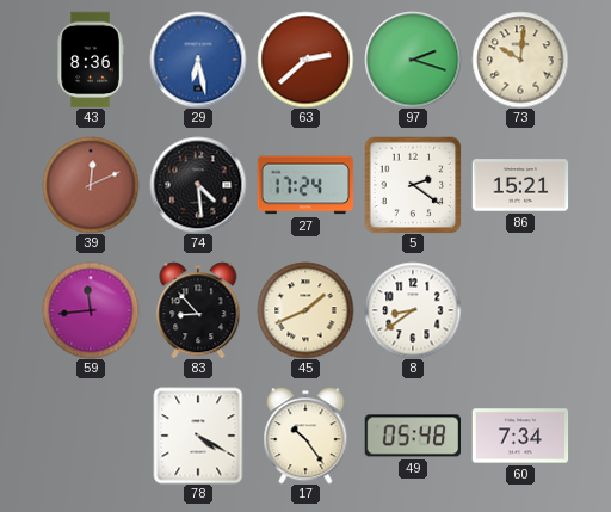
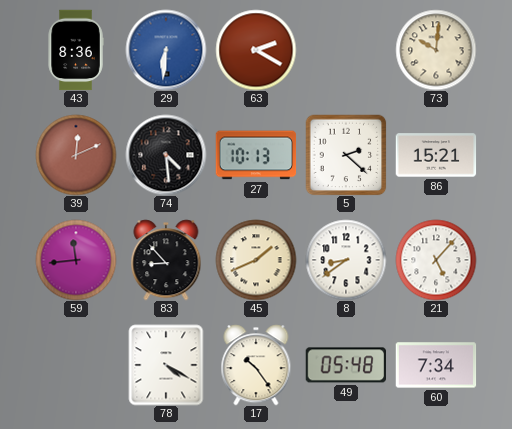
29: 6:28 -> 6:31
63: 2:38 -> 2:20
97: 2:18 -> none
27: 17:24 -> 10:13
5: 2:21 -> 2:22
21: none -> 5:07
